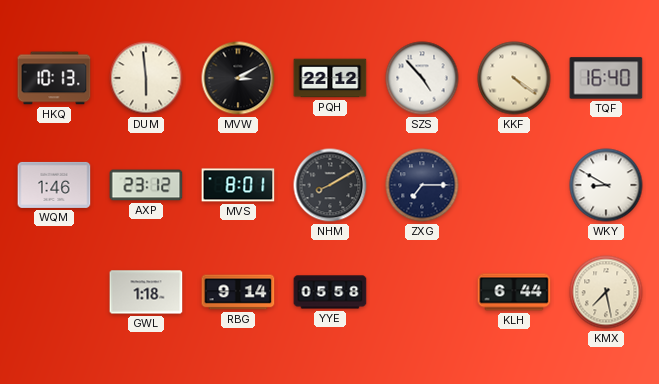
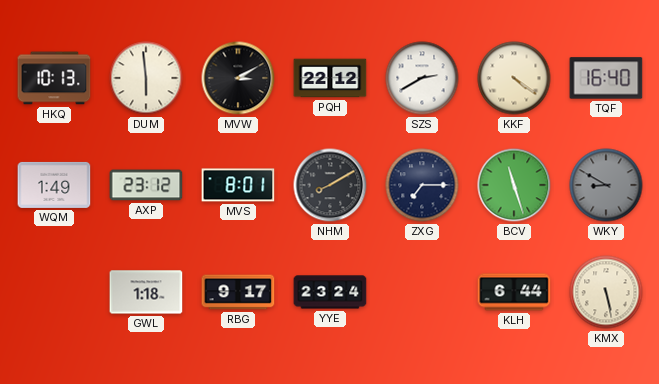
SZS: 4:53 -> 2:40
WQM: 1:46 -> 1:49
BCV: none -> 11:27
WKY dial: white -> grey
RBG: 9:14 -> 9:17
YYE: 05:58 -> 23:24
KMX: 7:28 -> 5:28
